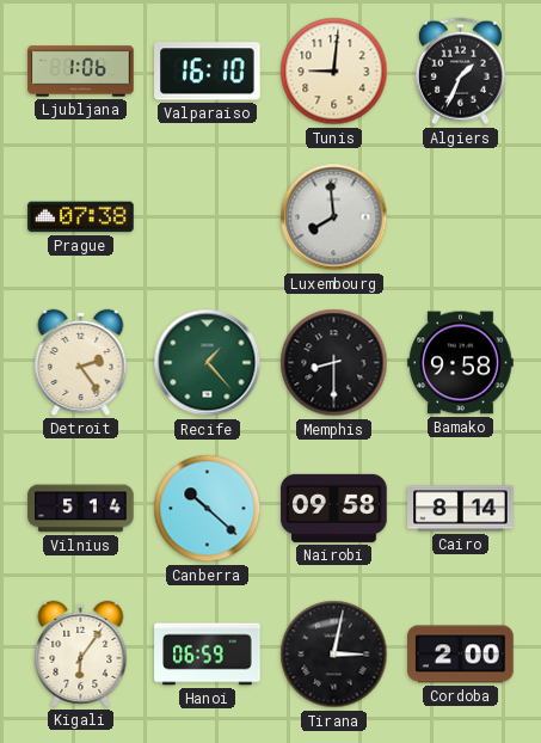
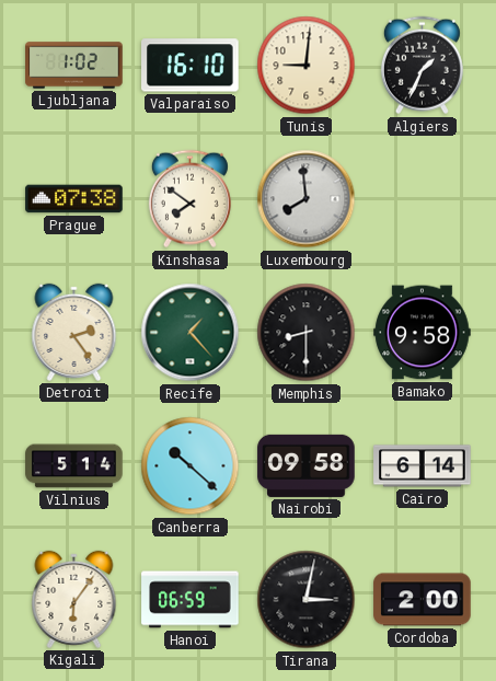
Ljubljana: 1:06 -> 1:02
Kinshasa: none -> 7:51
Cairo: 8:14 -> 6:14
